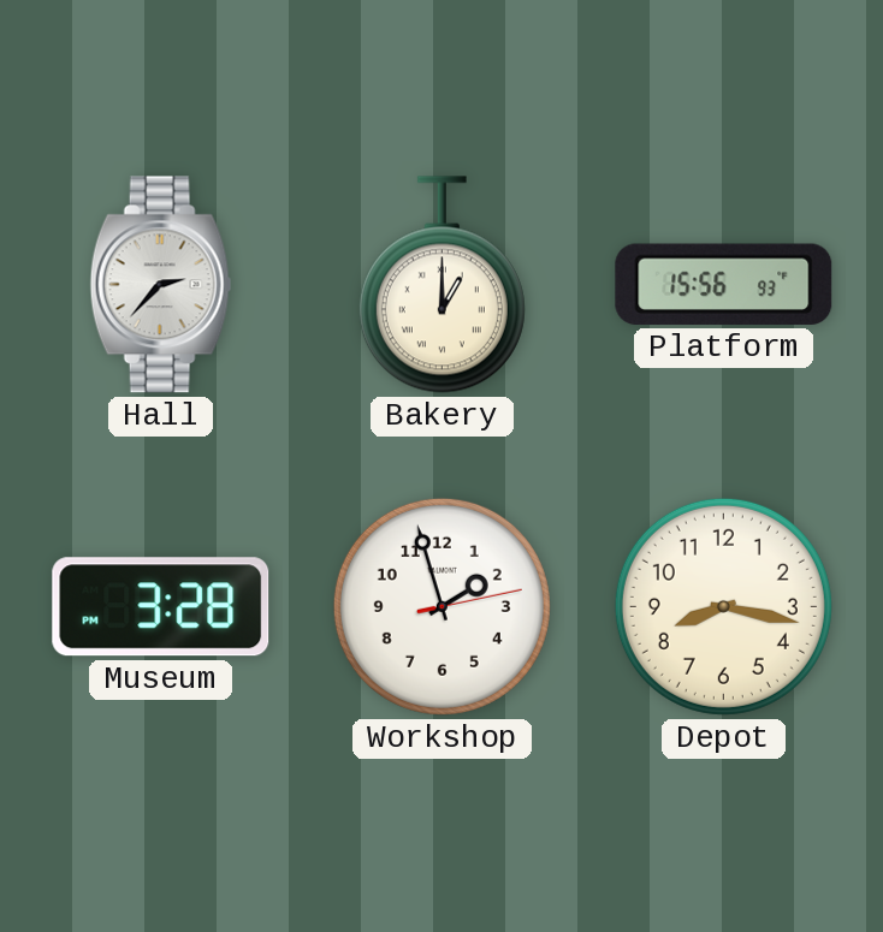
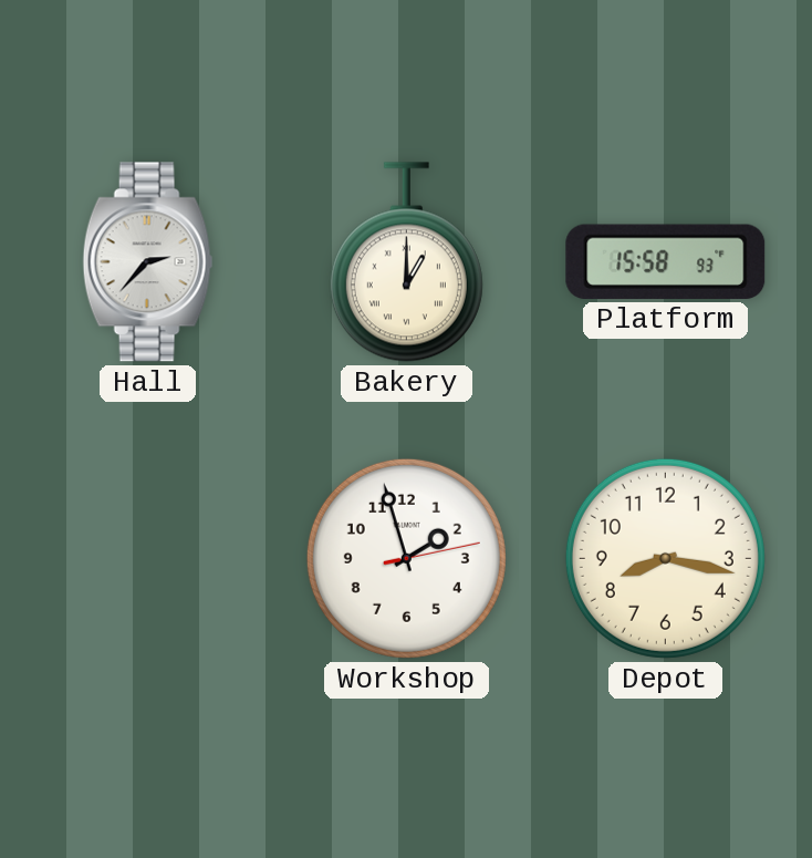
Platform: 15:56 -> 15:58
Museum: 3:28 -> none
